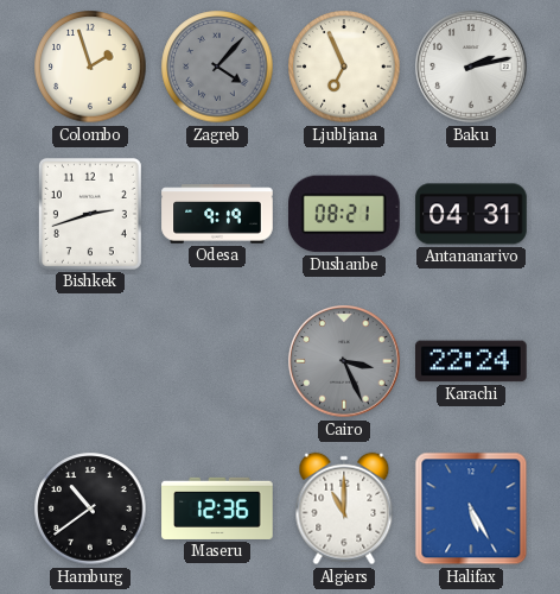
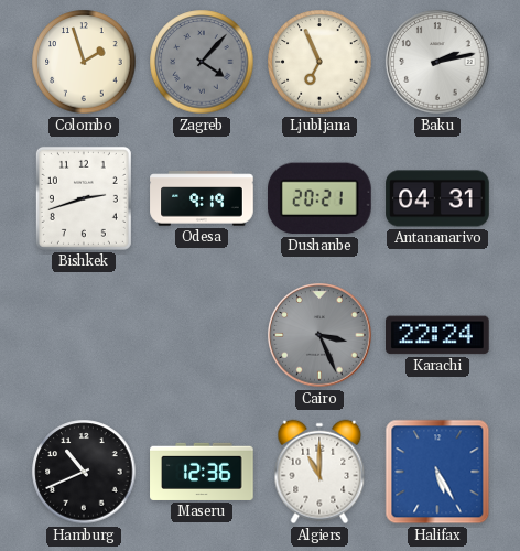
Dushanbe: 08:21 -> 20:21
Hamburg: 10:39 -> 10:41
